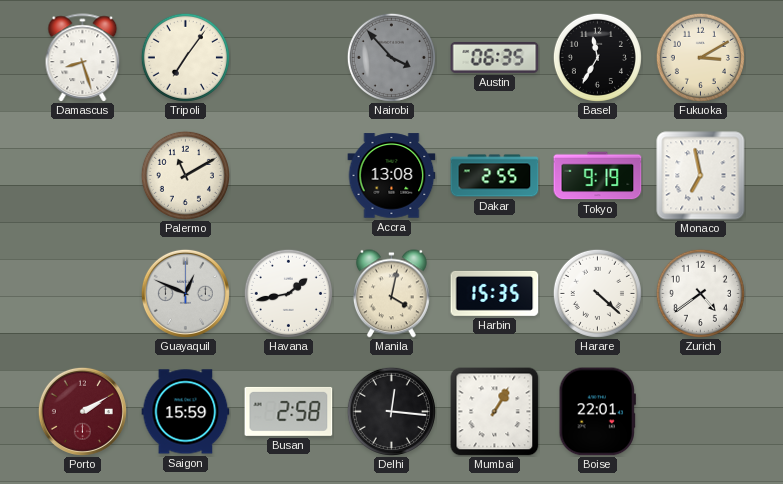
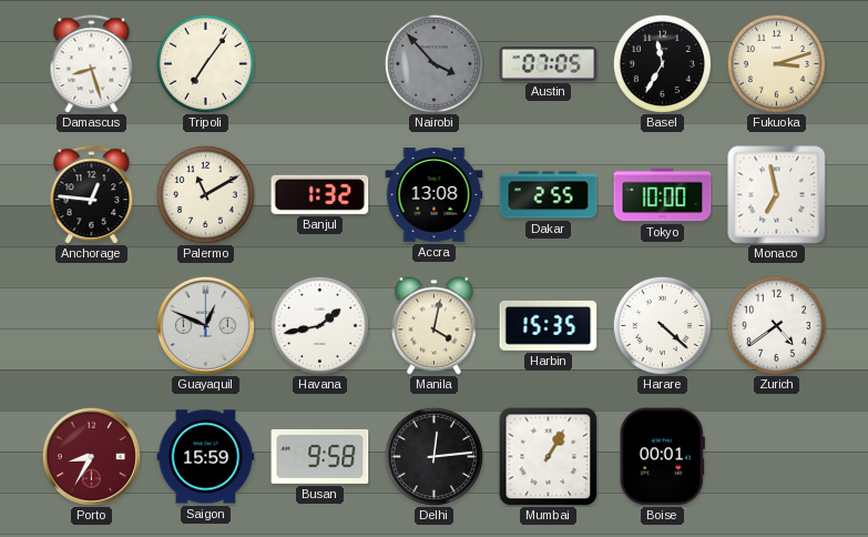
Austin: 06:35 -> 07:05
Fukuoka: 3:10 -> 3:12
Anchorage: none -> 12:46
Banjul: none -> 1:32
Tokyo: 9:19 -> 10:00
Porto: 2:10 -> 8:35
Busan: 2:58 -> 9:58
Delhi: 12:16 -> 12:14
Boise: 22:01 -> 00:01
